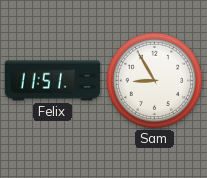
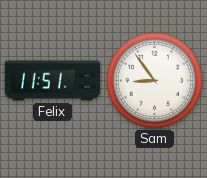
Sam: 8:55 -> 8:54
